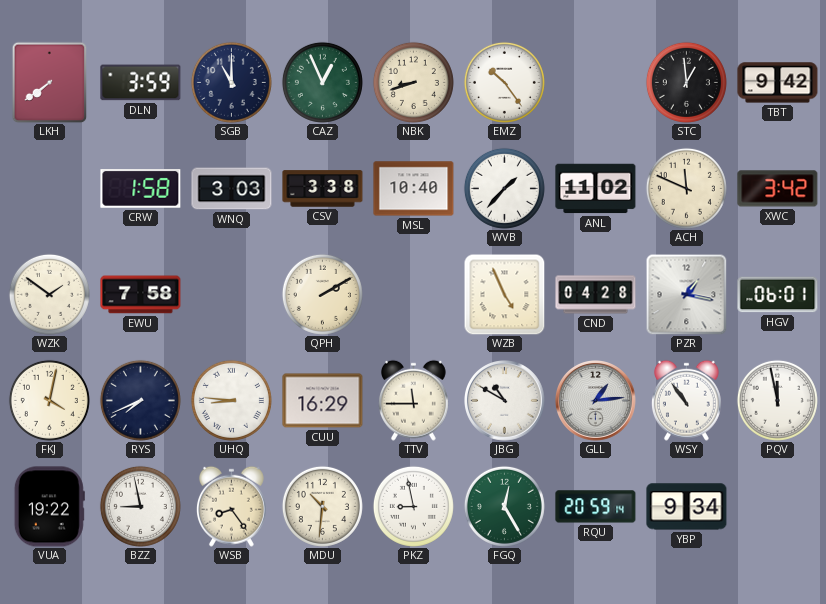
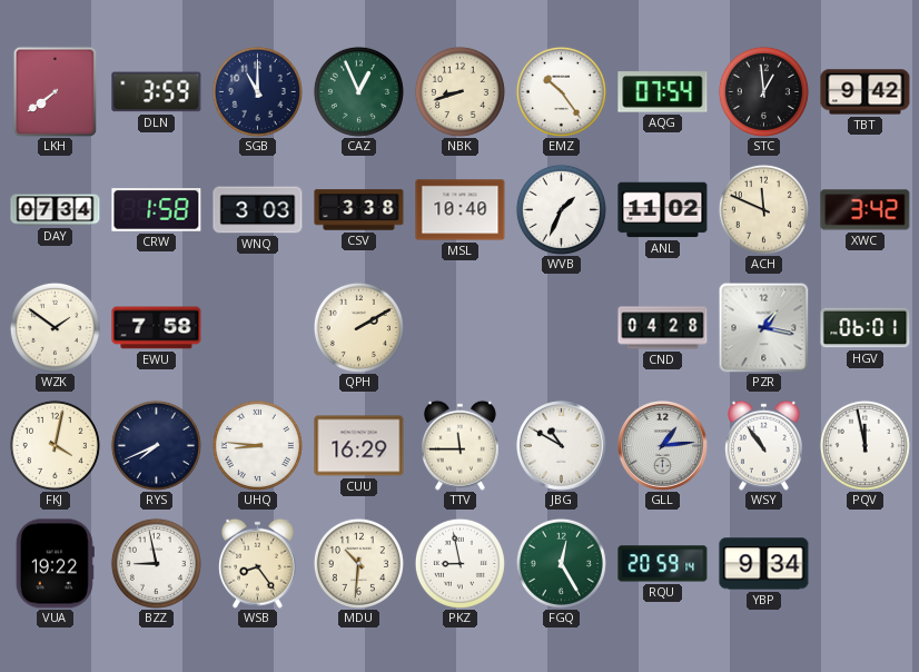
AQG: none -> 07:54
DAY: none -> 07:34
WVB: 1:37 -> 1:34
WZB: 4:56 -> none
